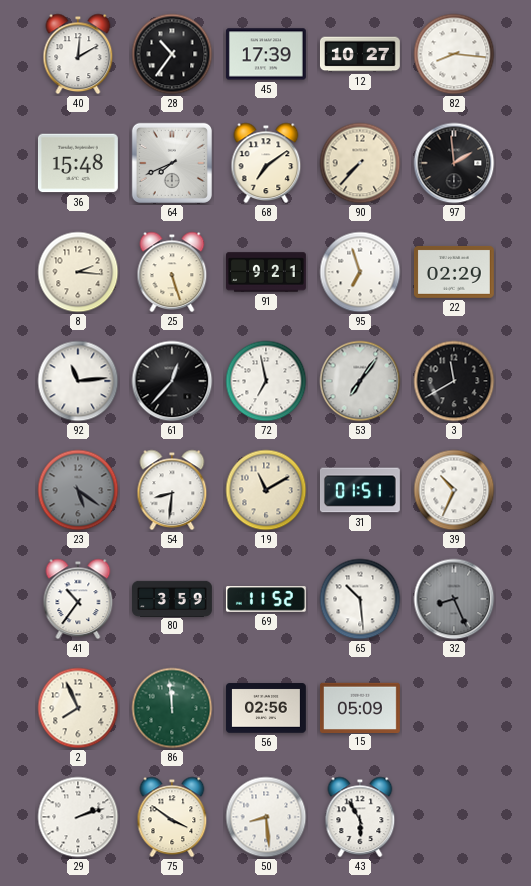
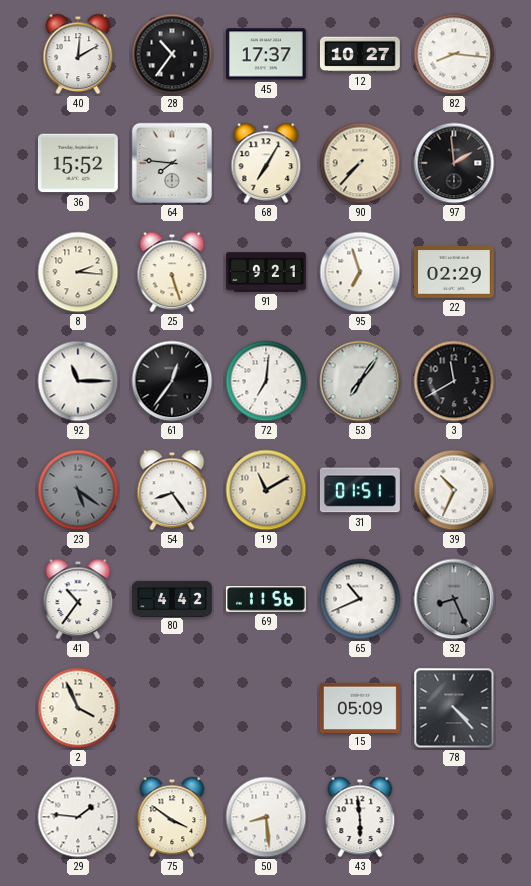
45: 17:39 -> 17:37
36: 15:48 -> 15:52
64: 7:41 -> 7:46
68: 7:09 -> 7:05
92: 11:14 -> 11:15
61: 12:37 -> 12:36
72: 6:58 -> 7:01
54: 8:31 -> 8:24
80: 3:59 -> 4:42
69: 11:52 -> 11:56
65: 10:29 -> 10:41
2: 7:56 -> 3:56
86: 11:59 -> none
56: 02:56 -> none
78: none -> 4:23
29: 2:12 -> 1:46
43: 5:55 -> 5:59
